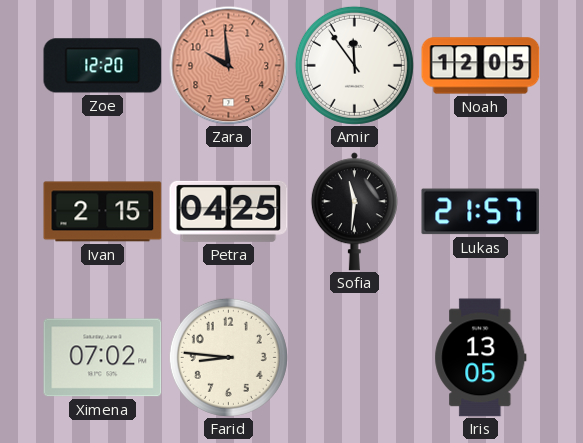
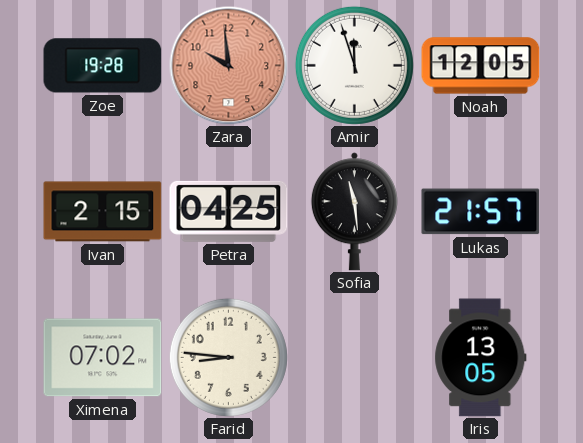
Zoe: 12:20 -> 19:28
Amir: 11:54 -> 11:57
Sofia: 11:31 -> 11:29
